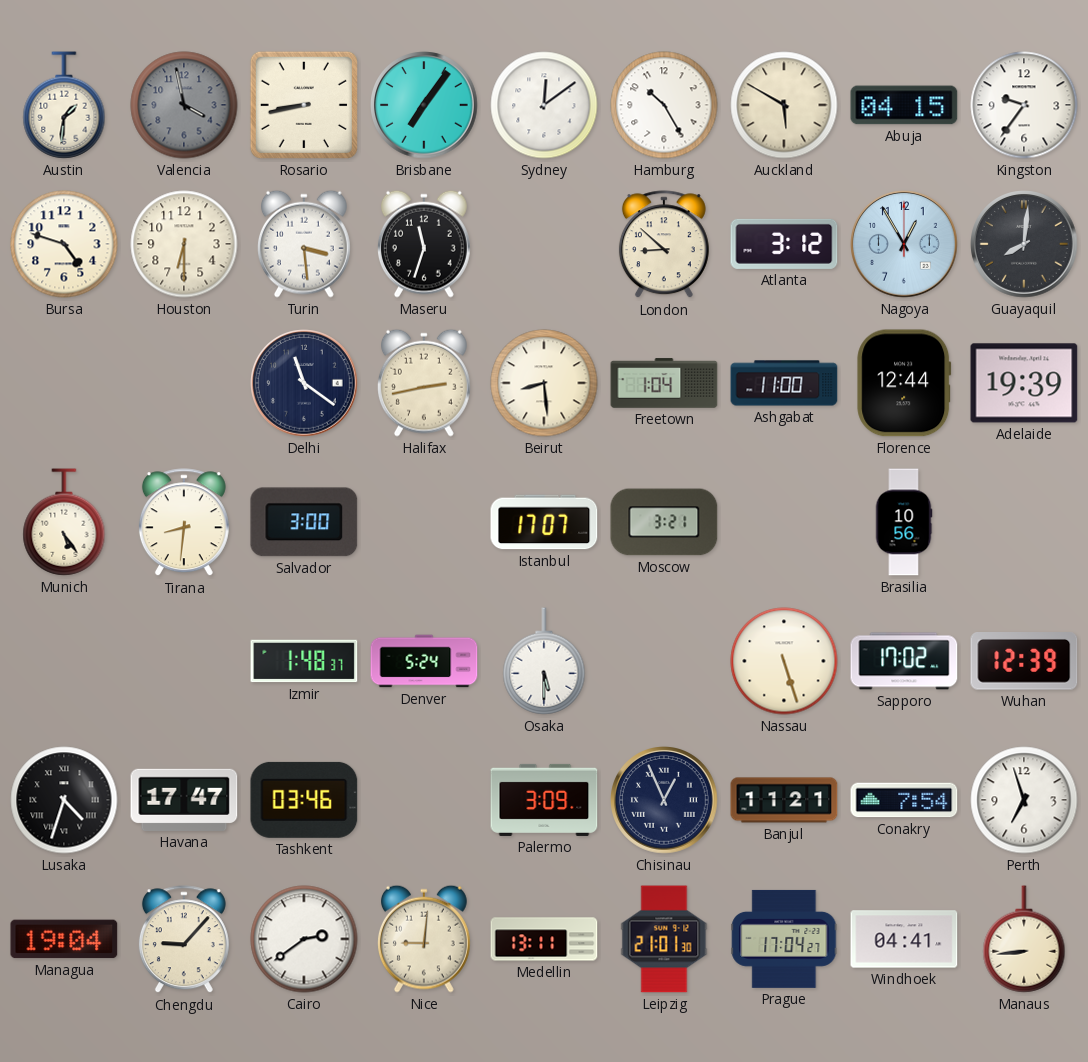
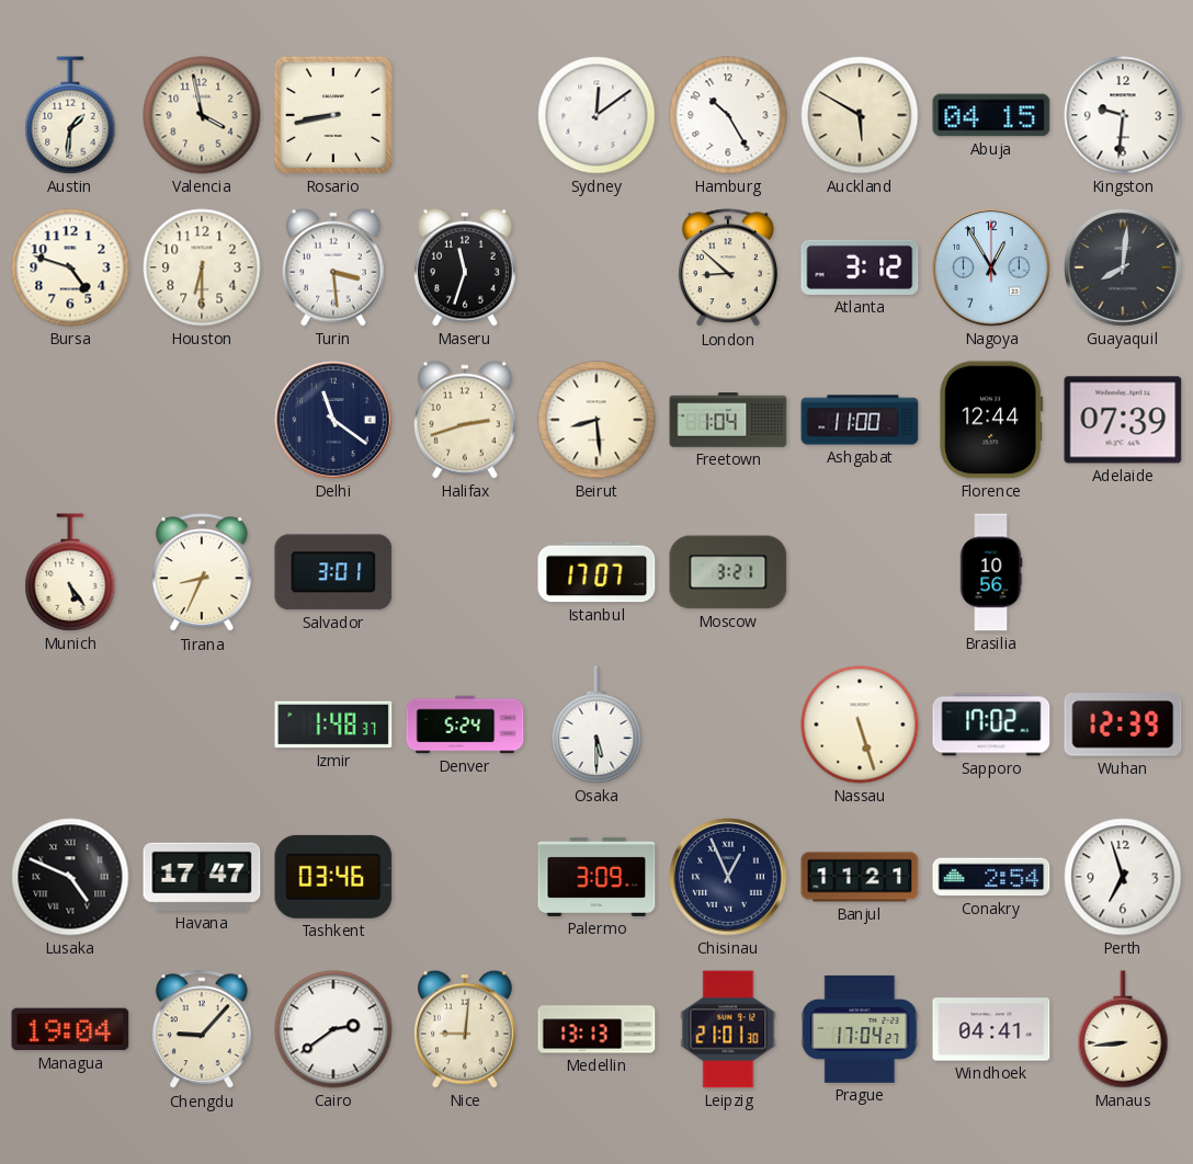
Valencia dial: grey -> cream
Brisbane: 7:06 -> none
Kingston: 9:36 -> 9:31
Halifax: 2:43 -> 2:42
Adelaide: 19:39 -> 07:39
Tirana: 8:31 -> 8:34
Salvador: 3:00 -> 3:01
Lusaka: 4:33 -> 4:49
Conakry: 7:54 -> 2:54
Medellin: 13:11 -> 13:13
